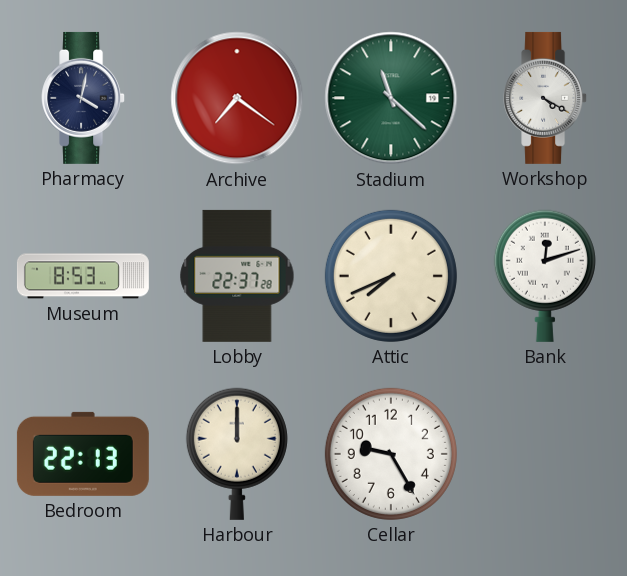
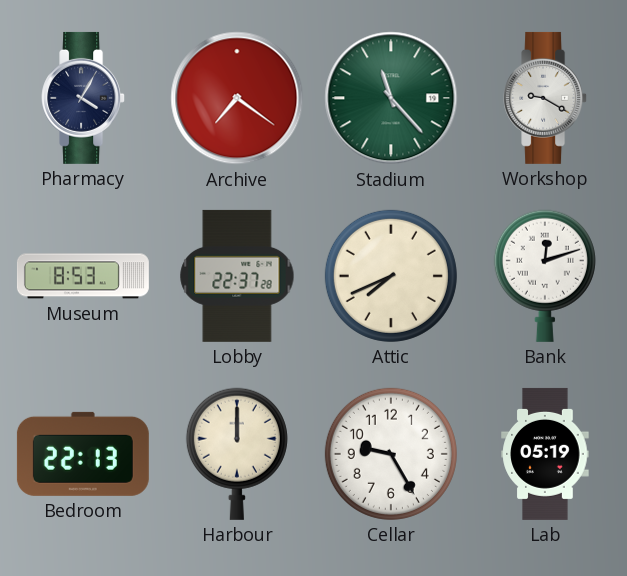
Pharmacy: 4:02 -> 4:05
Stadium: 11:22 -> 11:23
Workshop: 4:20 -> 9:20
Lab: none -> 05:19
